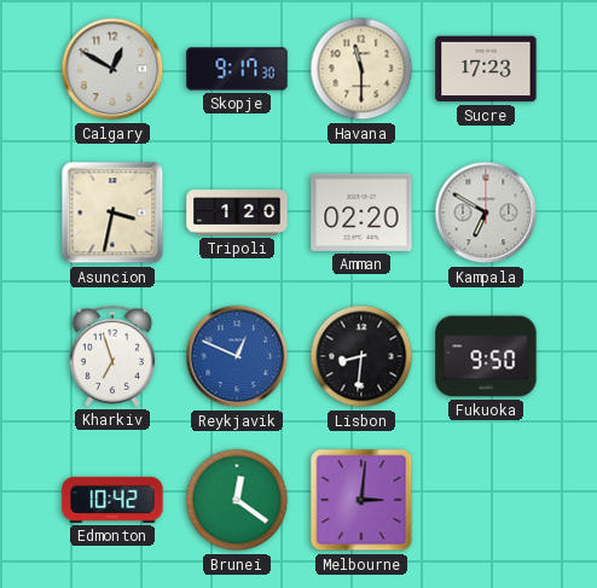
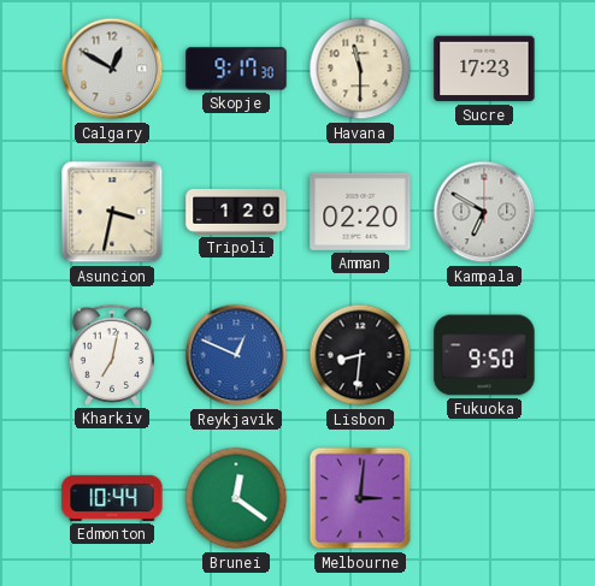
Kharkiv: 6:57 -> 7:02
Edmonton: 10:42 -> 10:44
